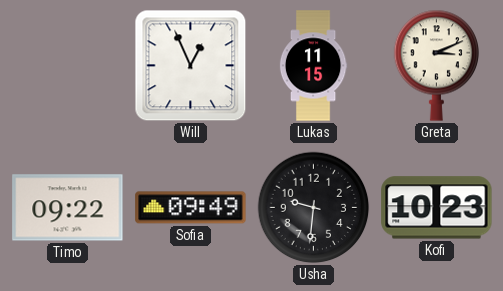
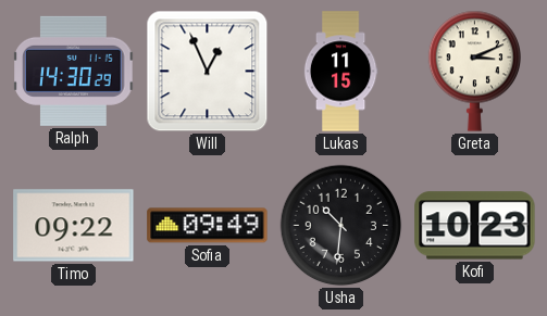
Ralph: none -> 14:30
Usha: 9:31 -> 10:31
